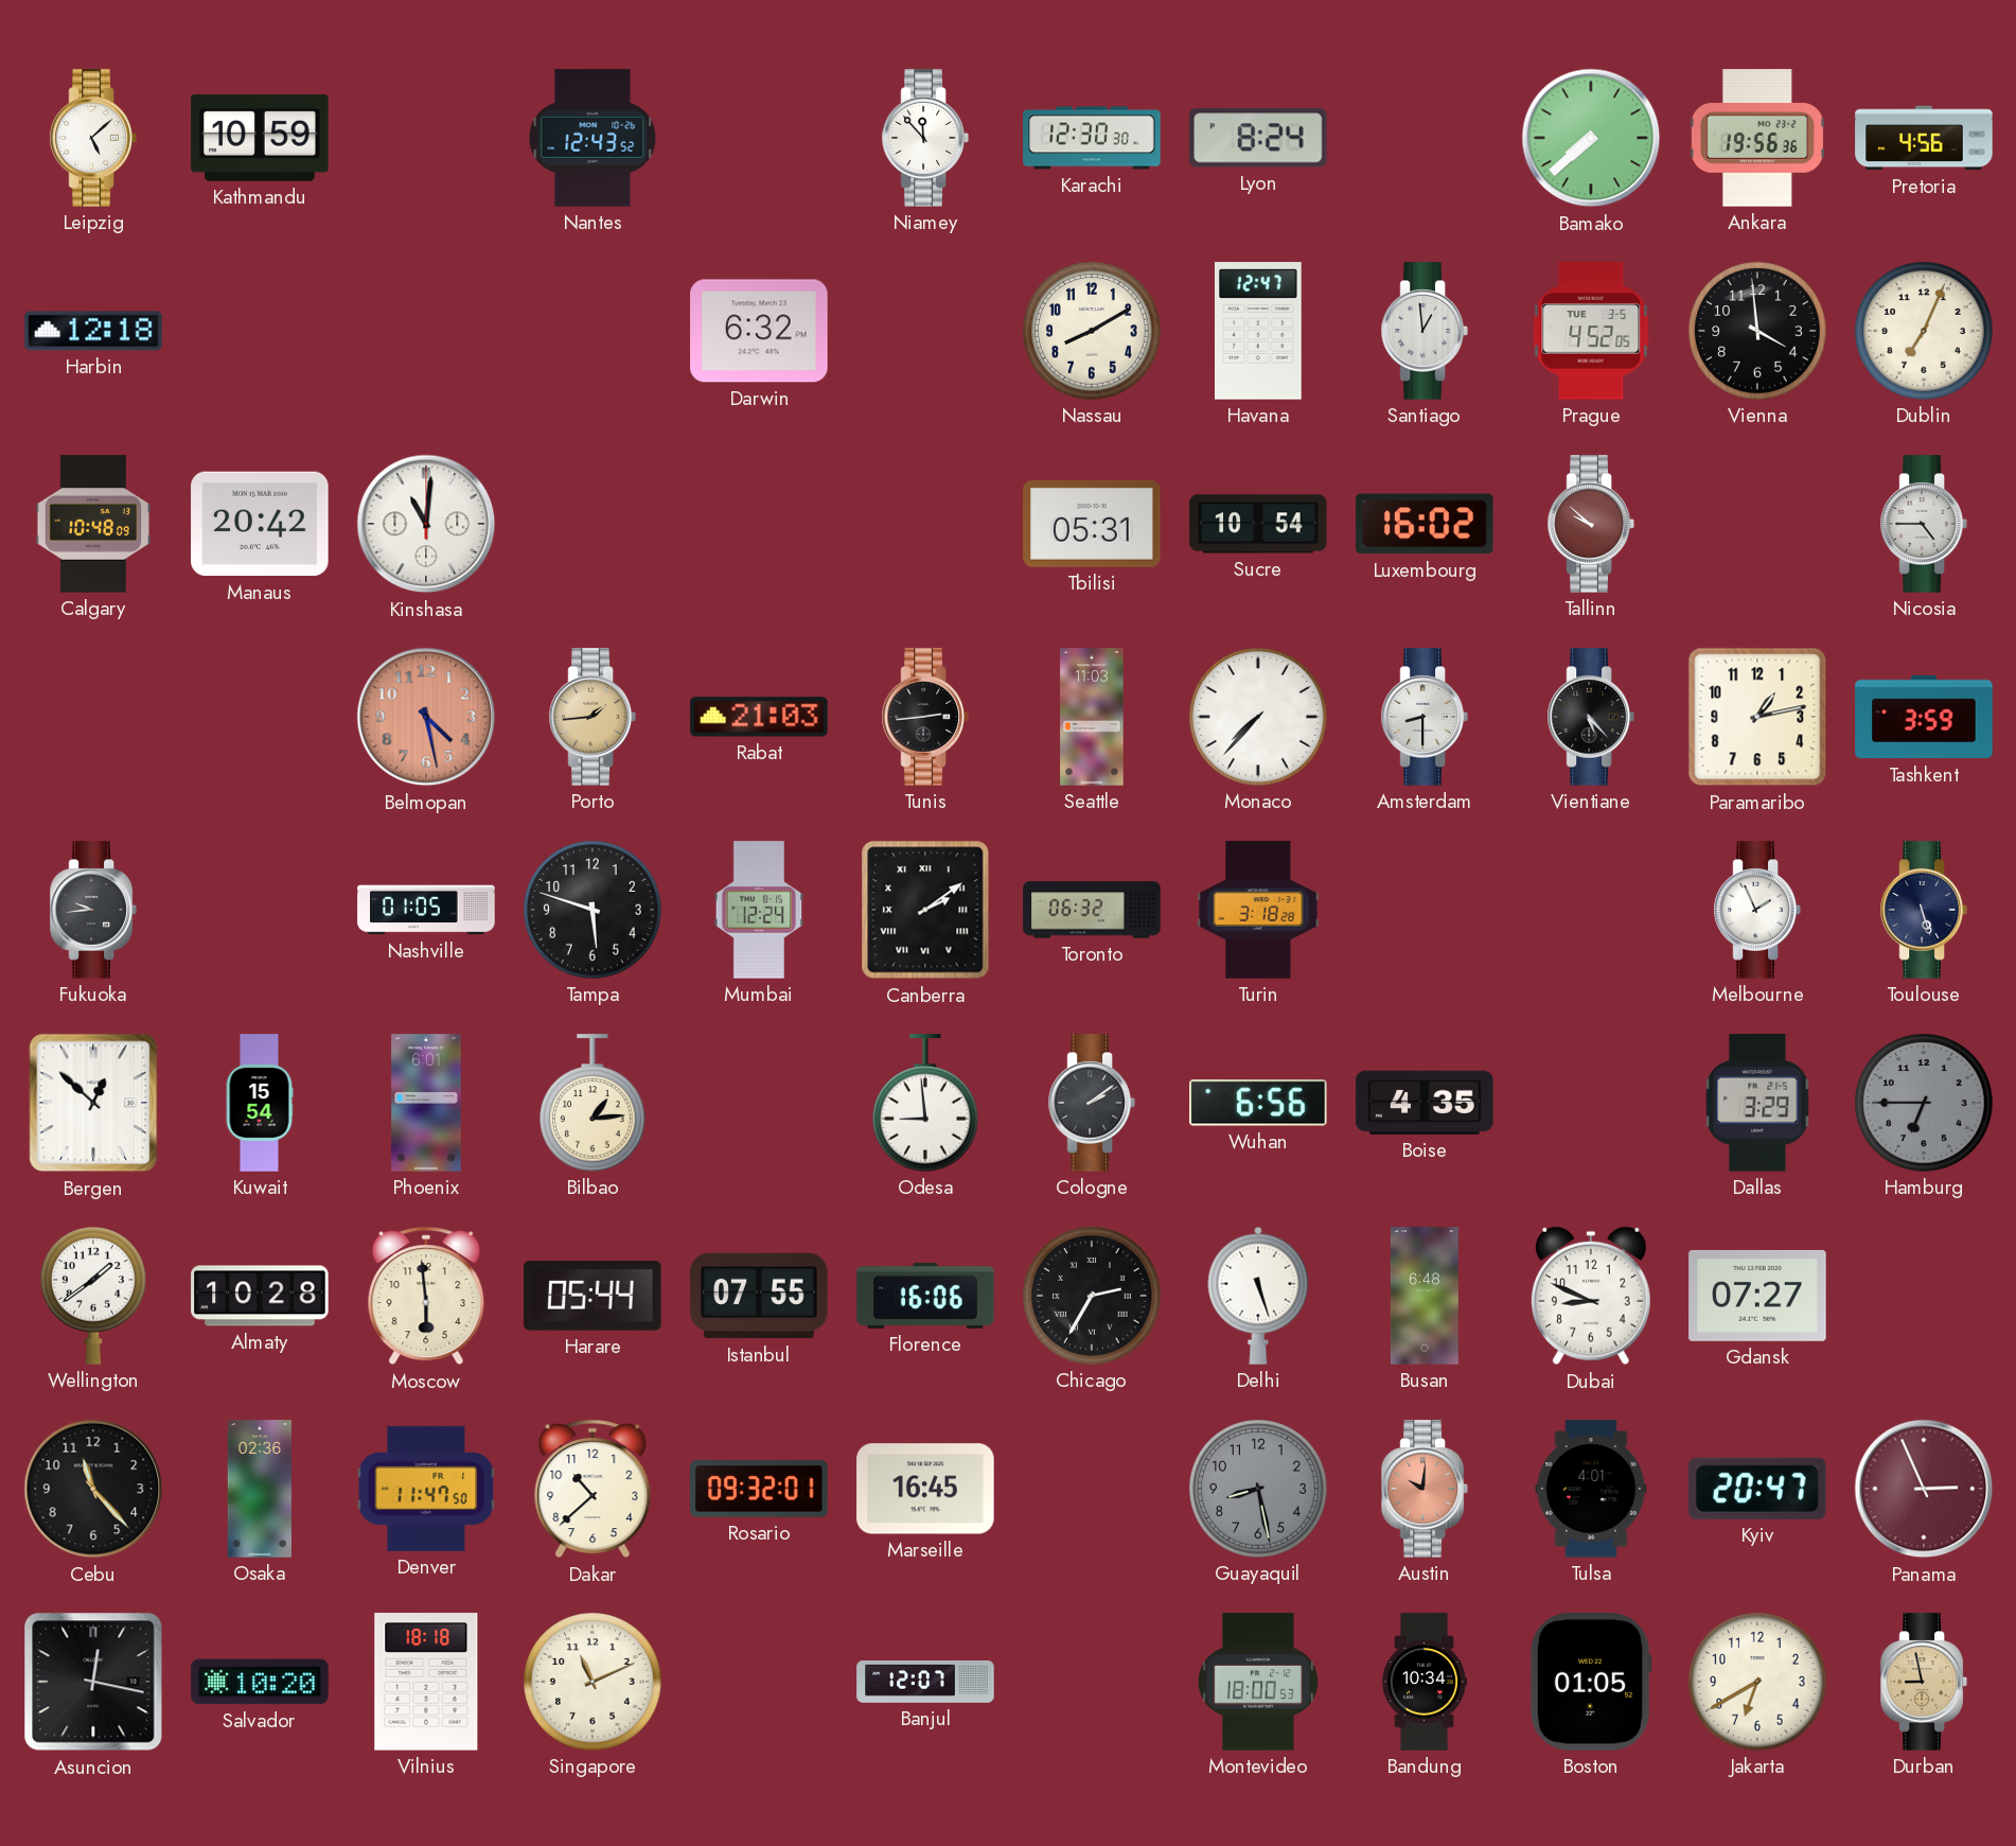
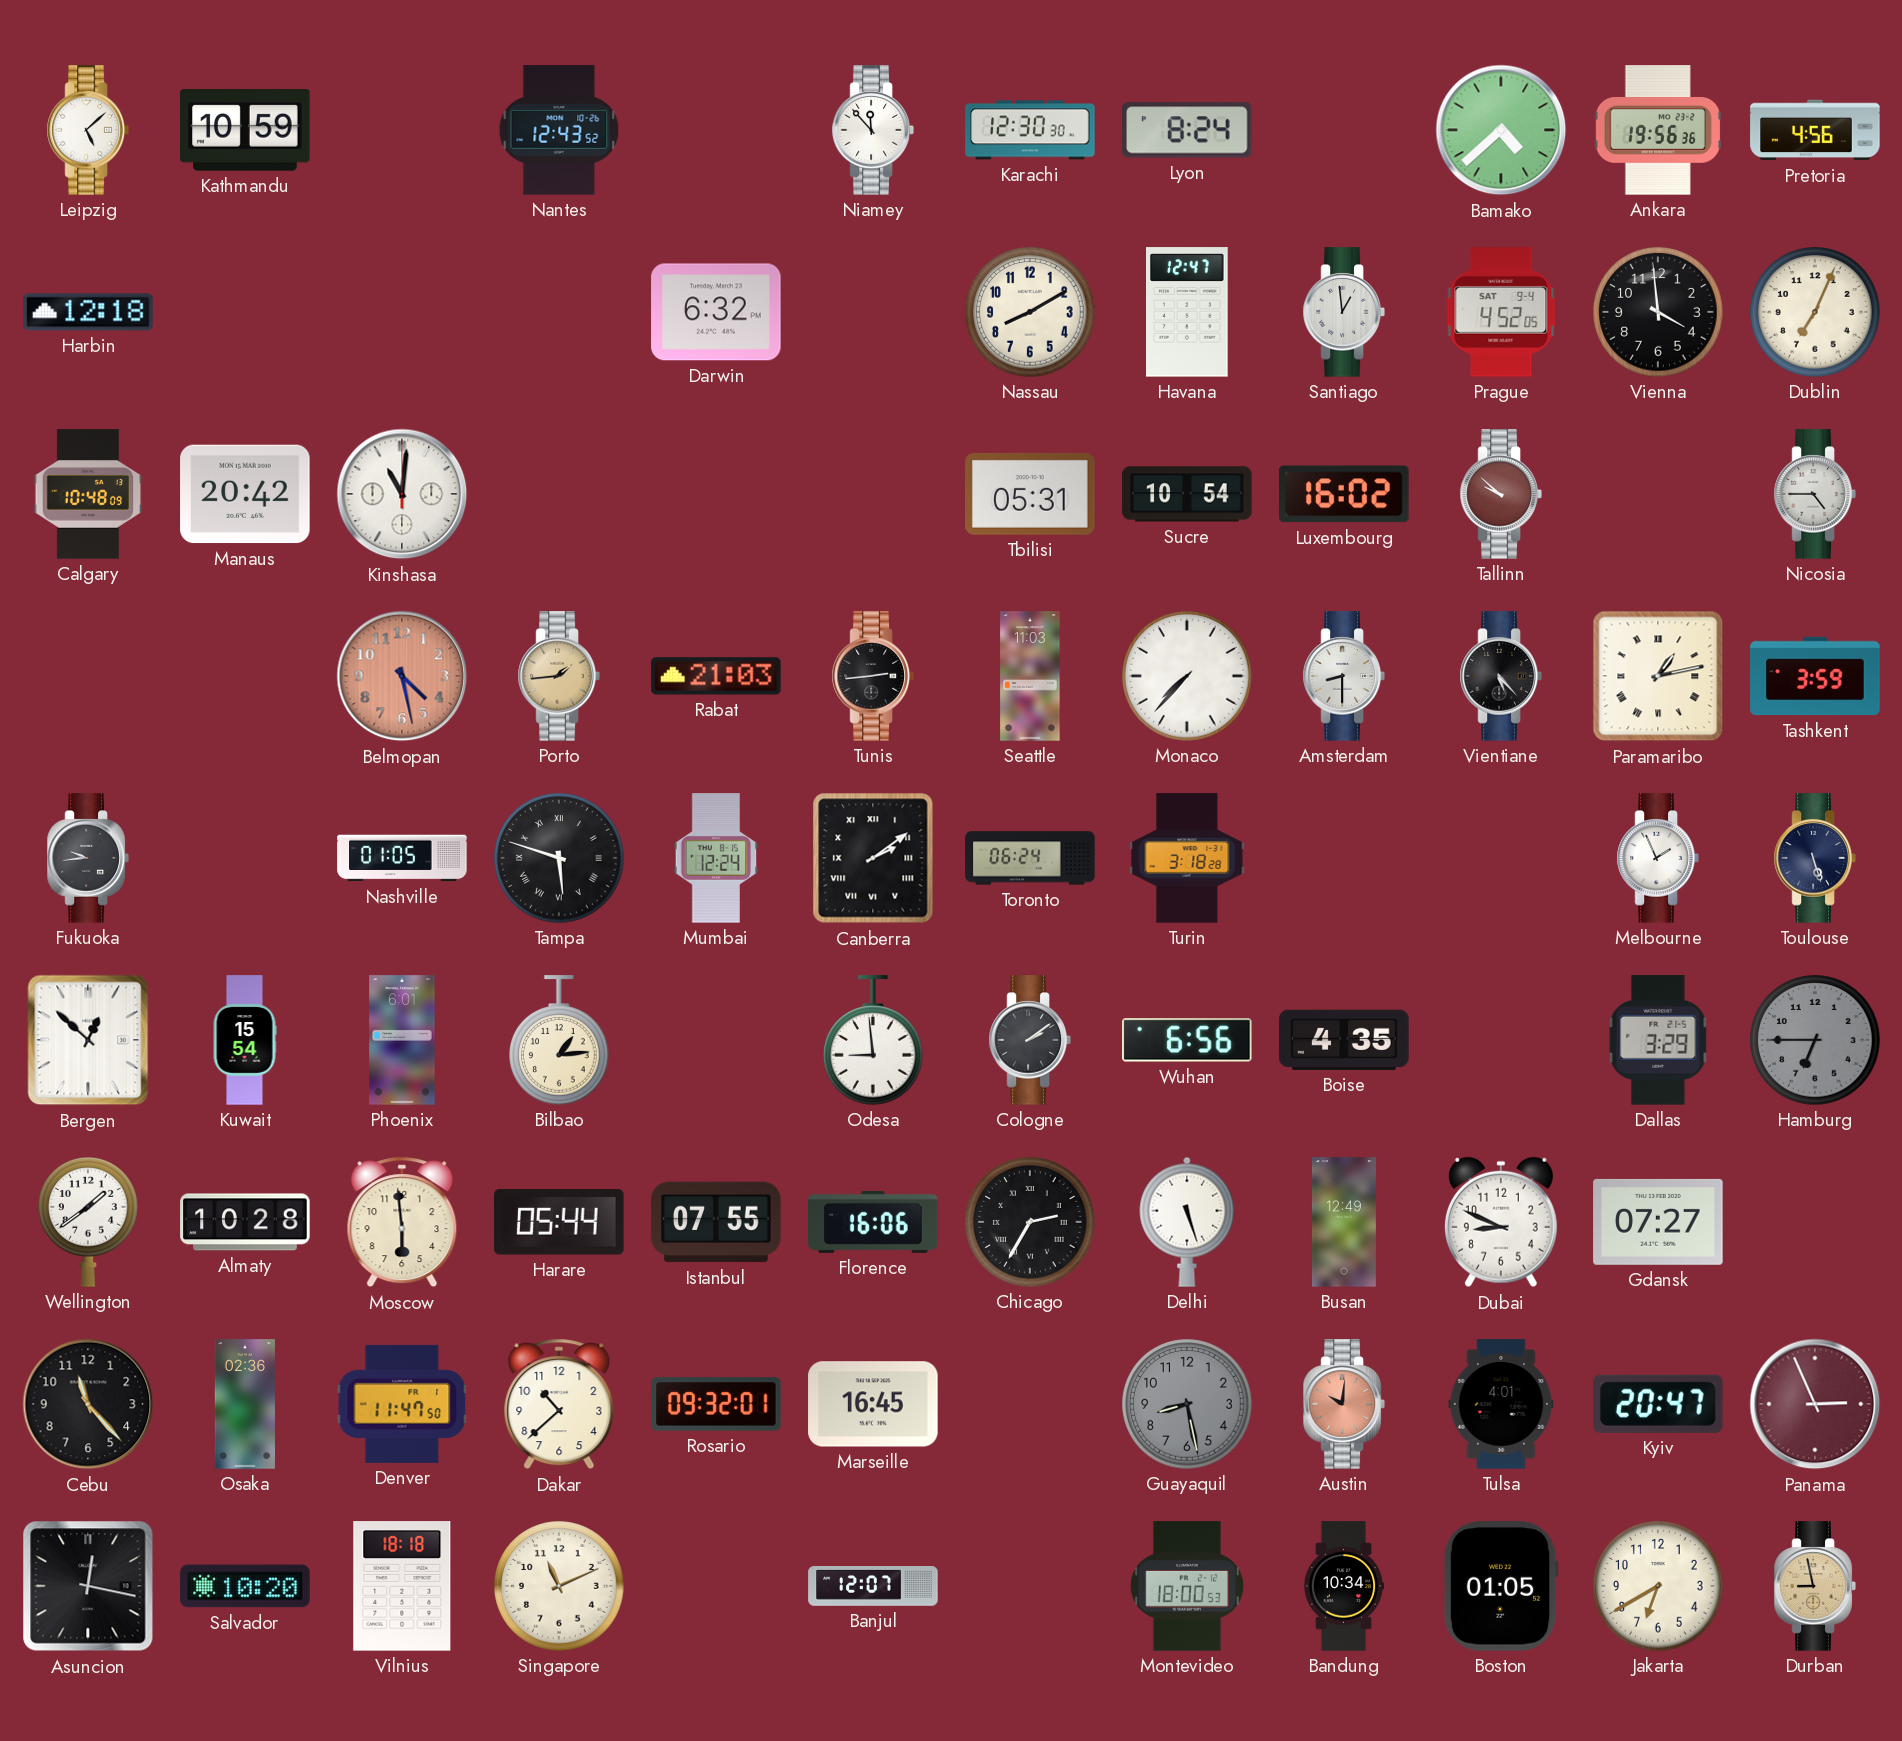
Bamako: 7:38 -> 4:38
Prague date: TUE 3-5 -> SAT 9-4
Paramaribo numerals: Arabic -> Roman
Tampa numerals: Arabic -> Roman
Toronto: 06:32 -> 06:24
Busan: 6:48 -> 12:49
